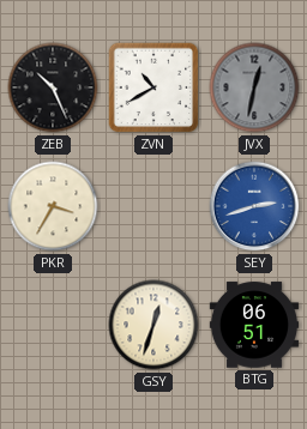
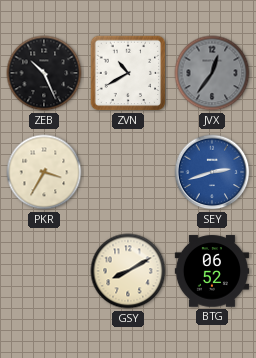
JVX: 12:32 -> 12:36
GSY: 12:33 -> 8:10
BTG: 06:51 -> 06:52
